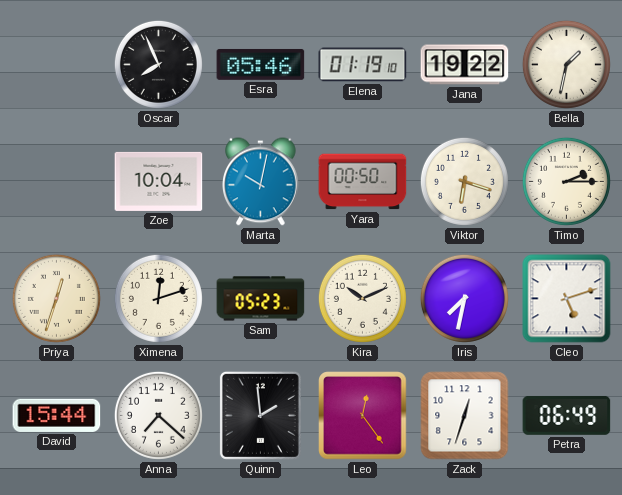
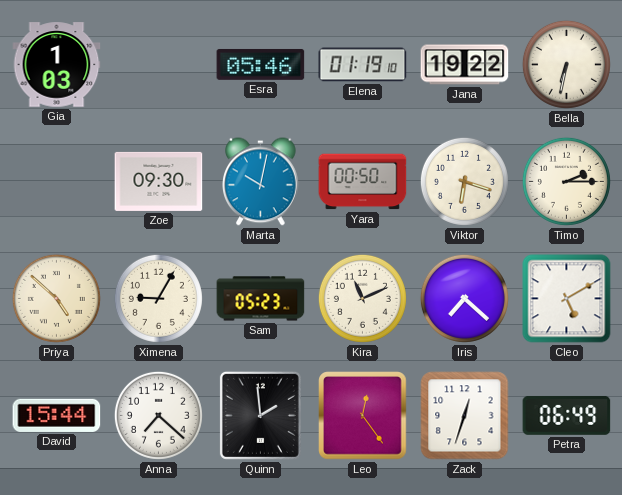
Gia: none -> 1:03
Oscar: 7:56 -> none
Bella: 1:32 -> 6:32
Zoe: 10:04 -> 09:30
Priya: 12:33 -> 4:52
Ximena: 12:12 -> 9:05
Kira: 10:11 -> 11:11
Iris: 7:32 -> 7:22
Cleo: 5:12 -> 5:10
